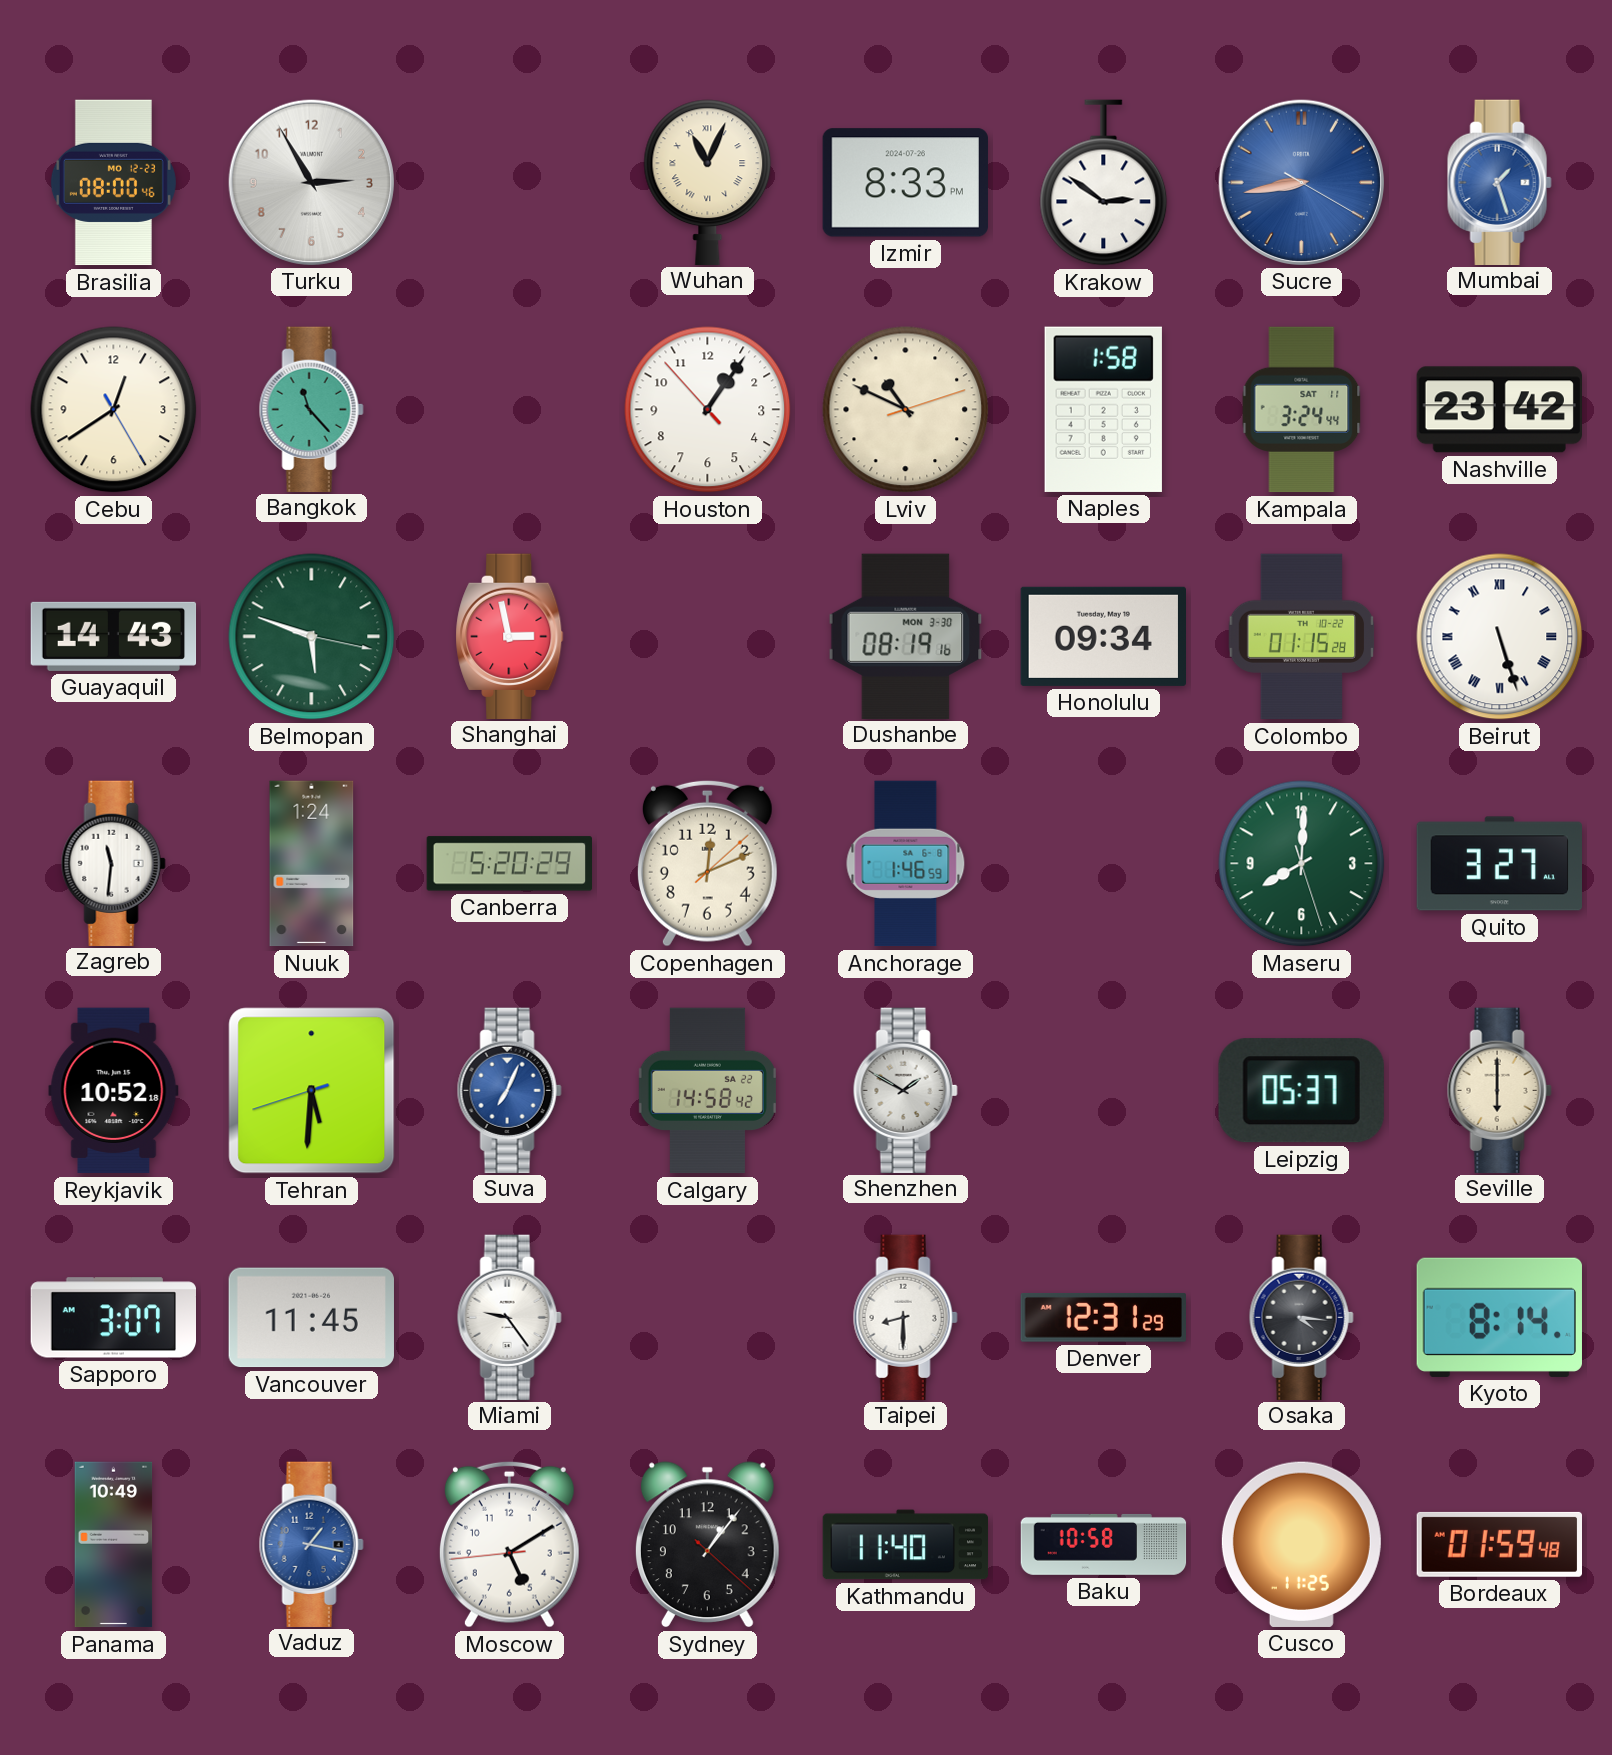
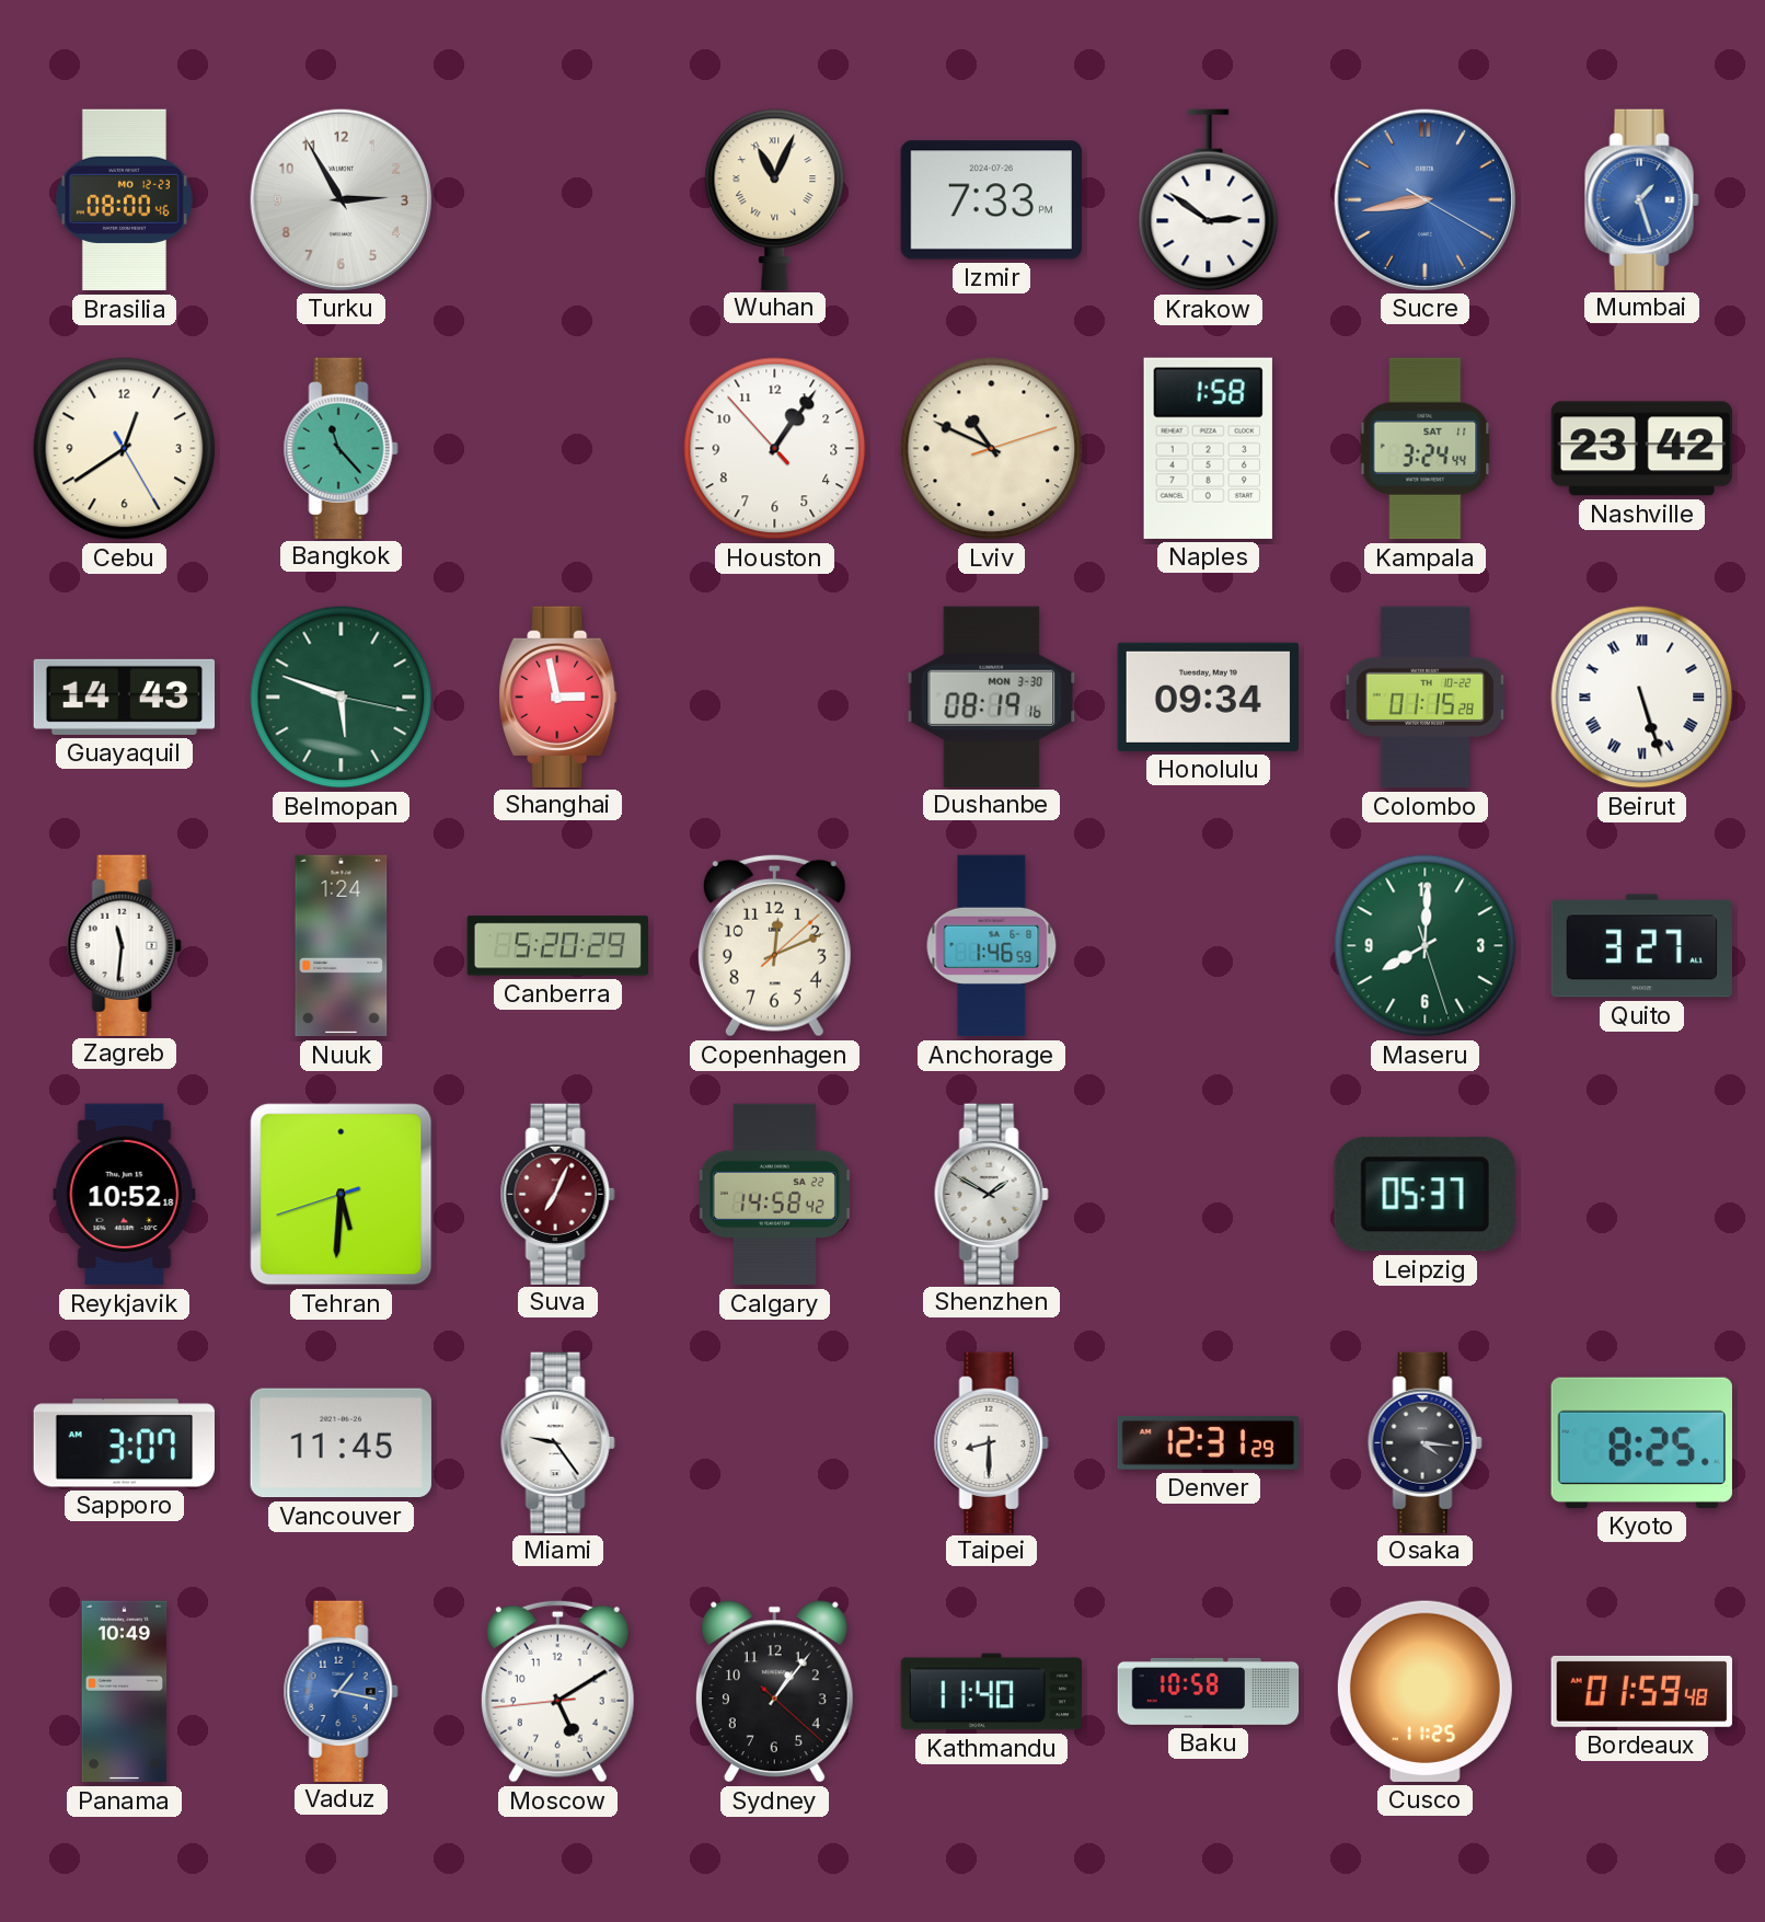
Izmir: 8:33 -> 7:33
Suva dial: blue -> burgundy
Seville: 6:00 -> none
Kyoto: 8:14 -> 8:25
